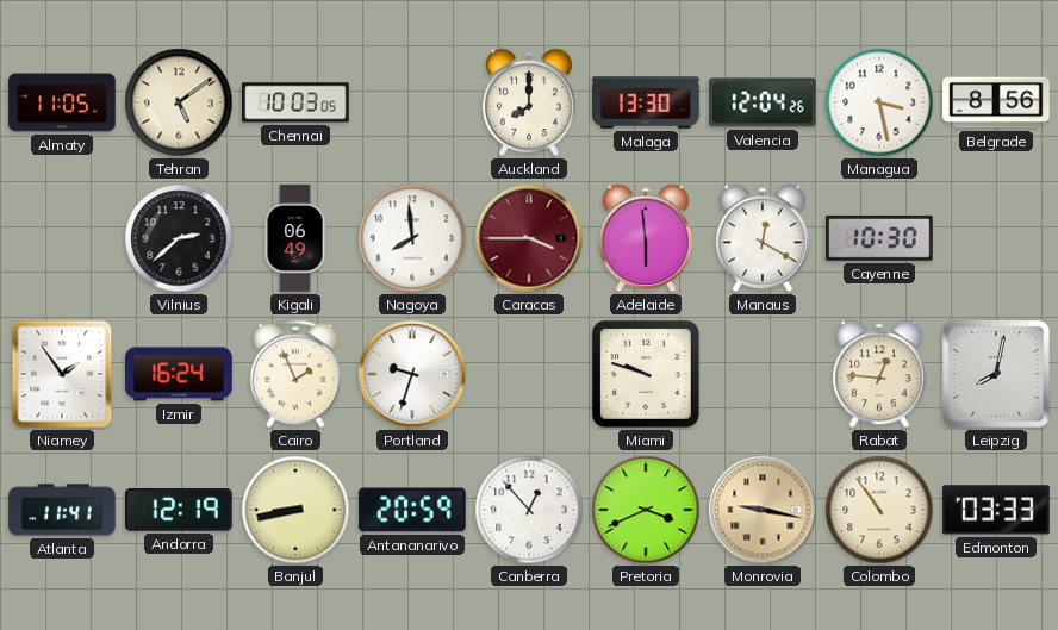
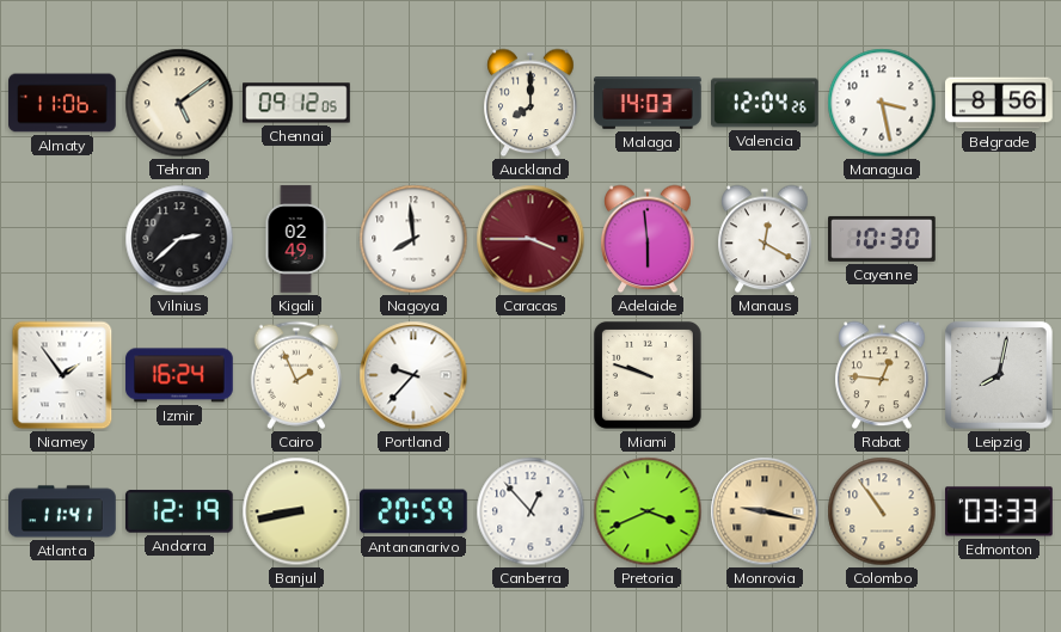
Almaty: 11:05 -> 11:06
Chennai: 10:03 -> 09:12
Malaga: 13:30 -> 14:03
Kigali: 06:49 -> 02:49
Portland: 9:33 -> 9:37
